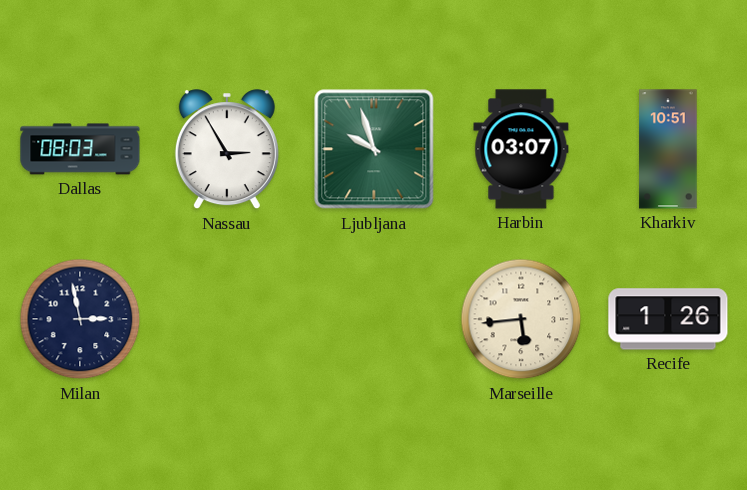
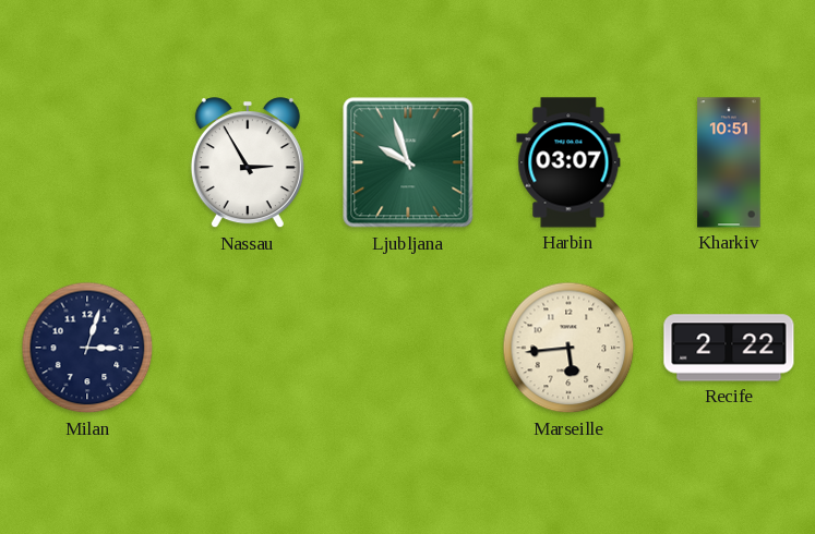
Dallas: 08:03 -> none
Milan: 2:58 -> 3:03
Recife: 1:26 -> 2:22
